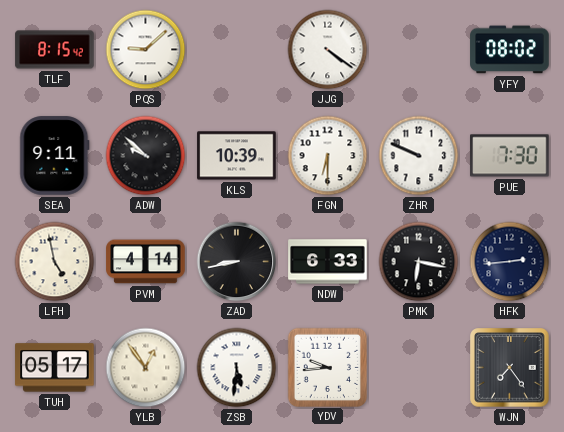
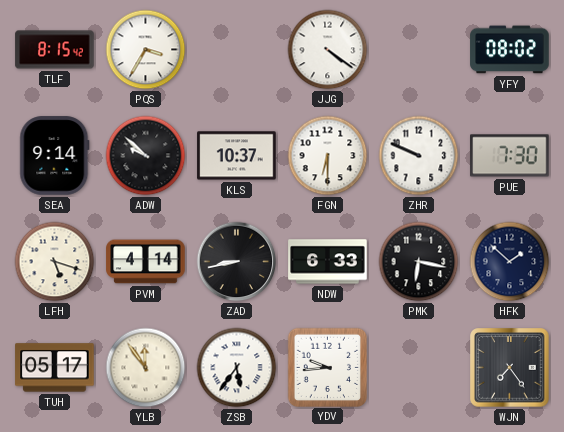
PQS: 9:08 -> 3:35
SEA: 9:11 -> 9:14
KLS: 10:39 -> 10:37
LFH: 4:58 -> 5:18
HFK: 2:44 -> 1:52
YLB: 12:54 -> 11:54
ZSB: 5:31 -> 5:36
